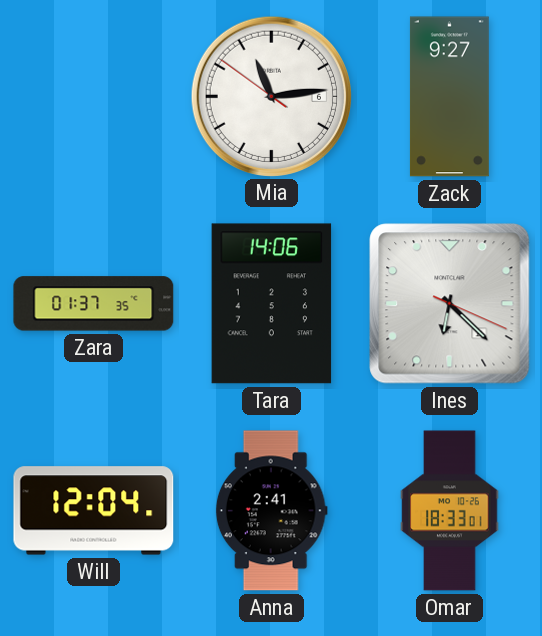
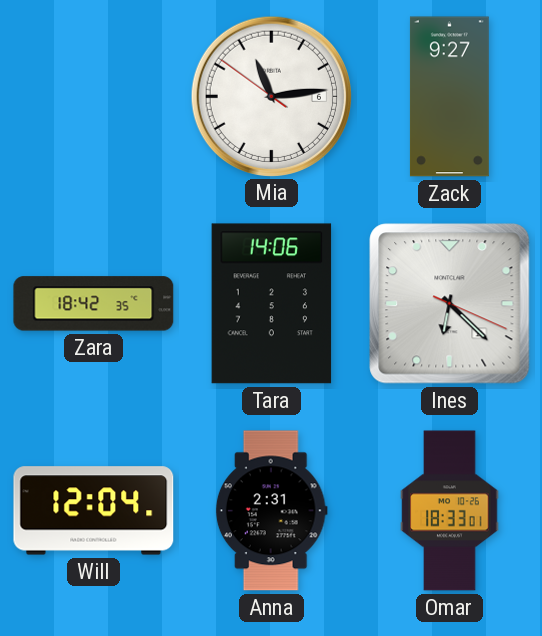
Zara: 01:37 -> 18:42
Anna: 2:41 -> 2:31
